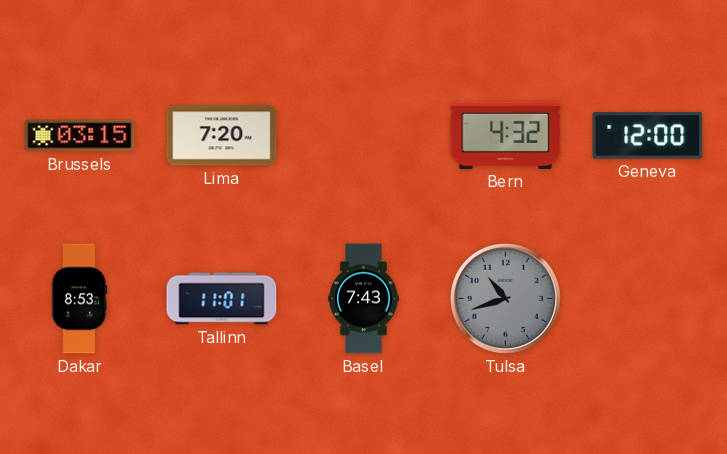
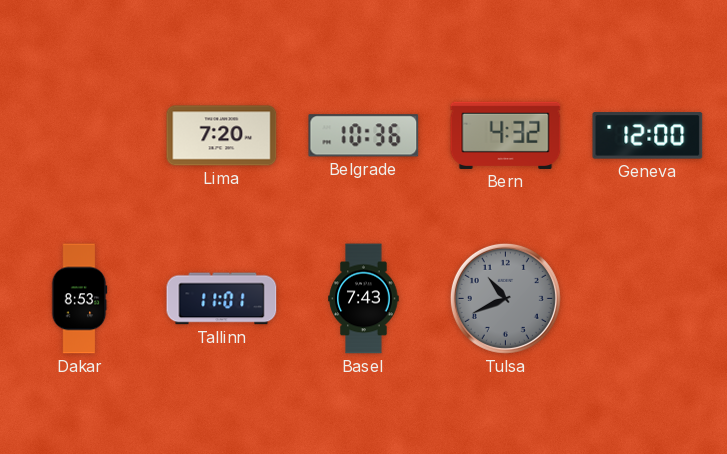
Brussels: 03:15 -> none
Belgrade: none -> 10:36
Tulsa: 10:42 -> 10:41
